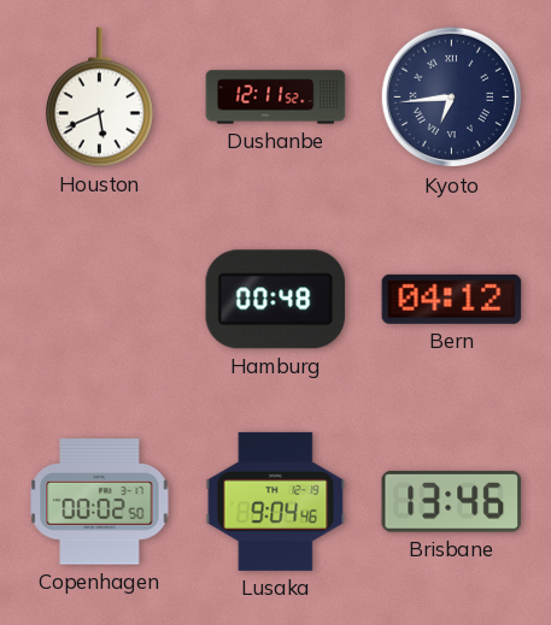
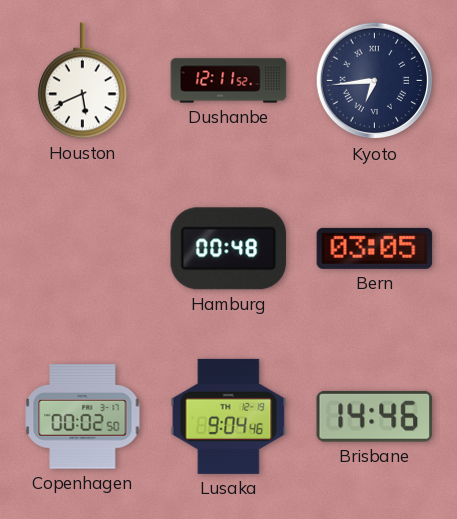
Bern: 04:12 -> 03:05
Brisbane: 13:46 -> 14:46
